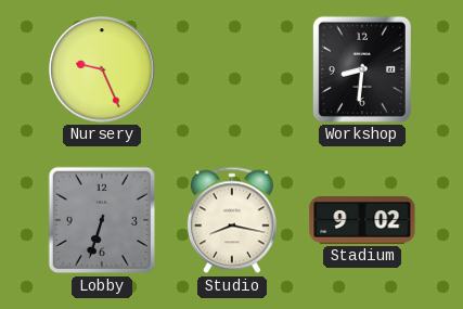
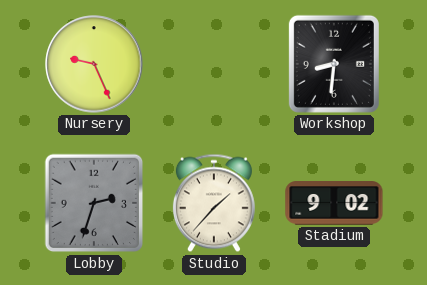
Lobby: 6:33 -> 2:33
Studio: 8:17 -> 1:37
